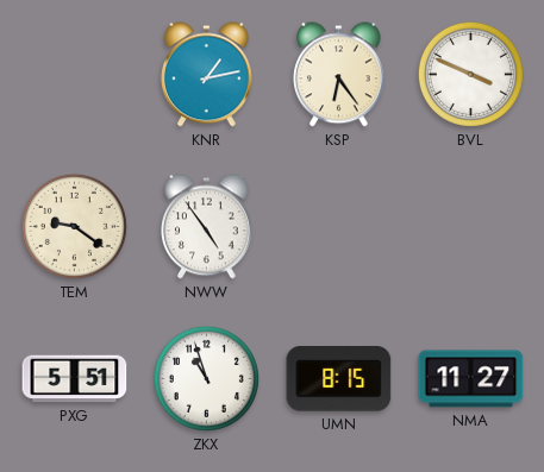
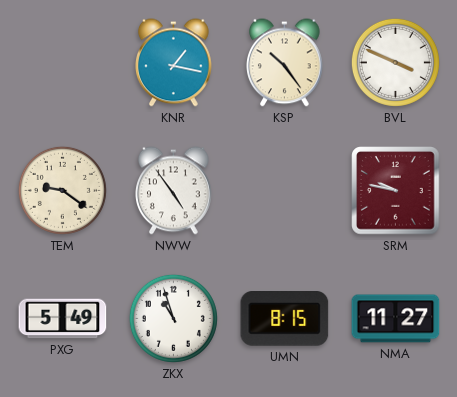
KNR: 1:13 -> 1:17
KSP: 6:24 -> 10:24
SRM: none -> 9:47
PXG: 5:51 -> 5:49
